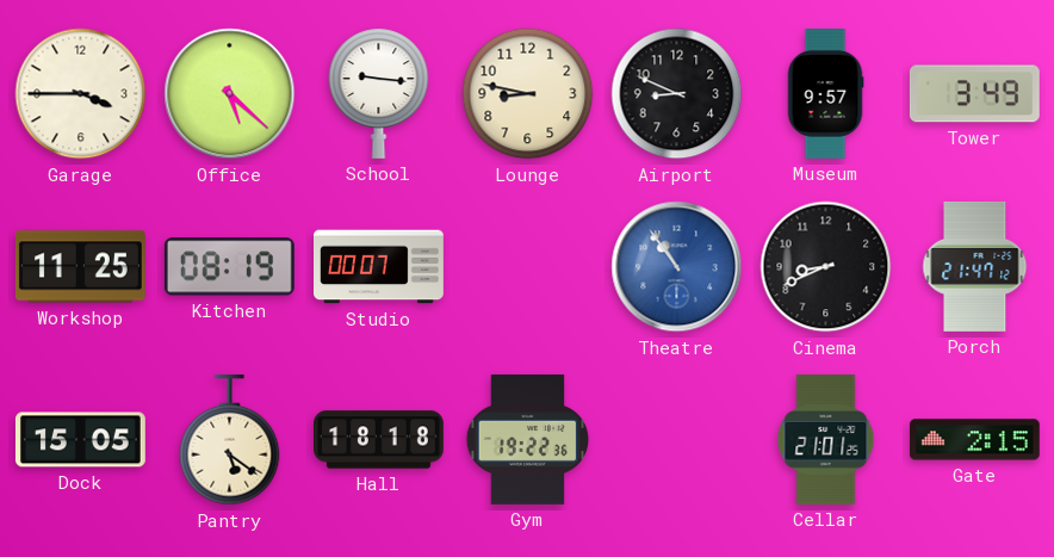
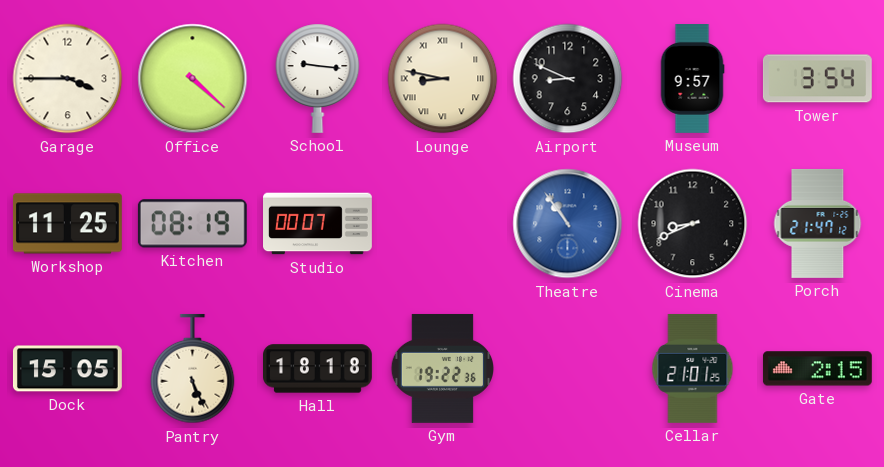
Office: 5:22 -> 4:22
Lounge numerals: Arabic -> Roman
Tower: 3:49 -> 3:54
Pantry: 5:21 -> 5:26
